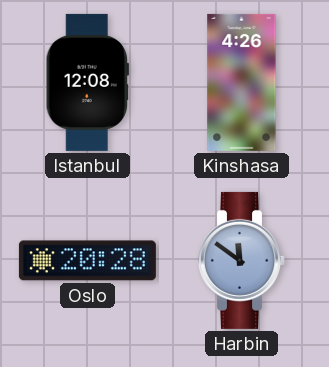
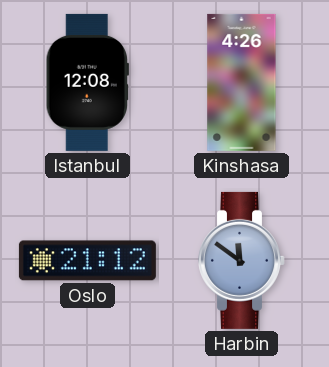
Oslo: 20:28 -> 21:12
